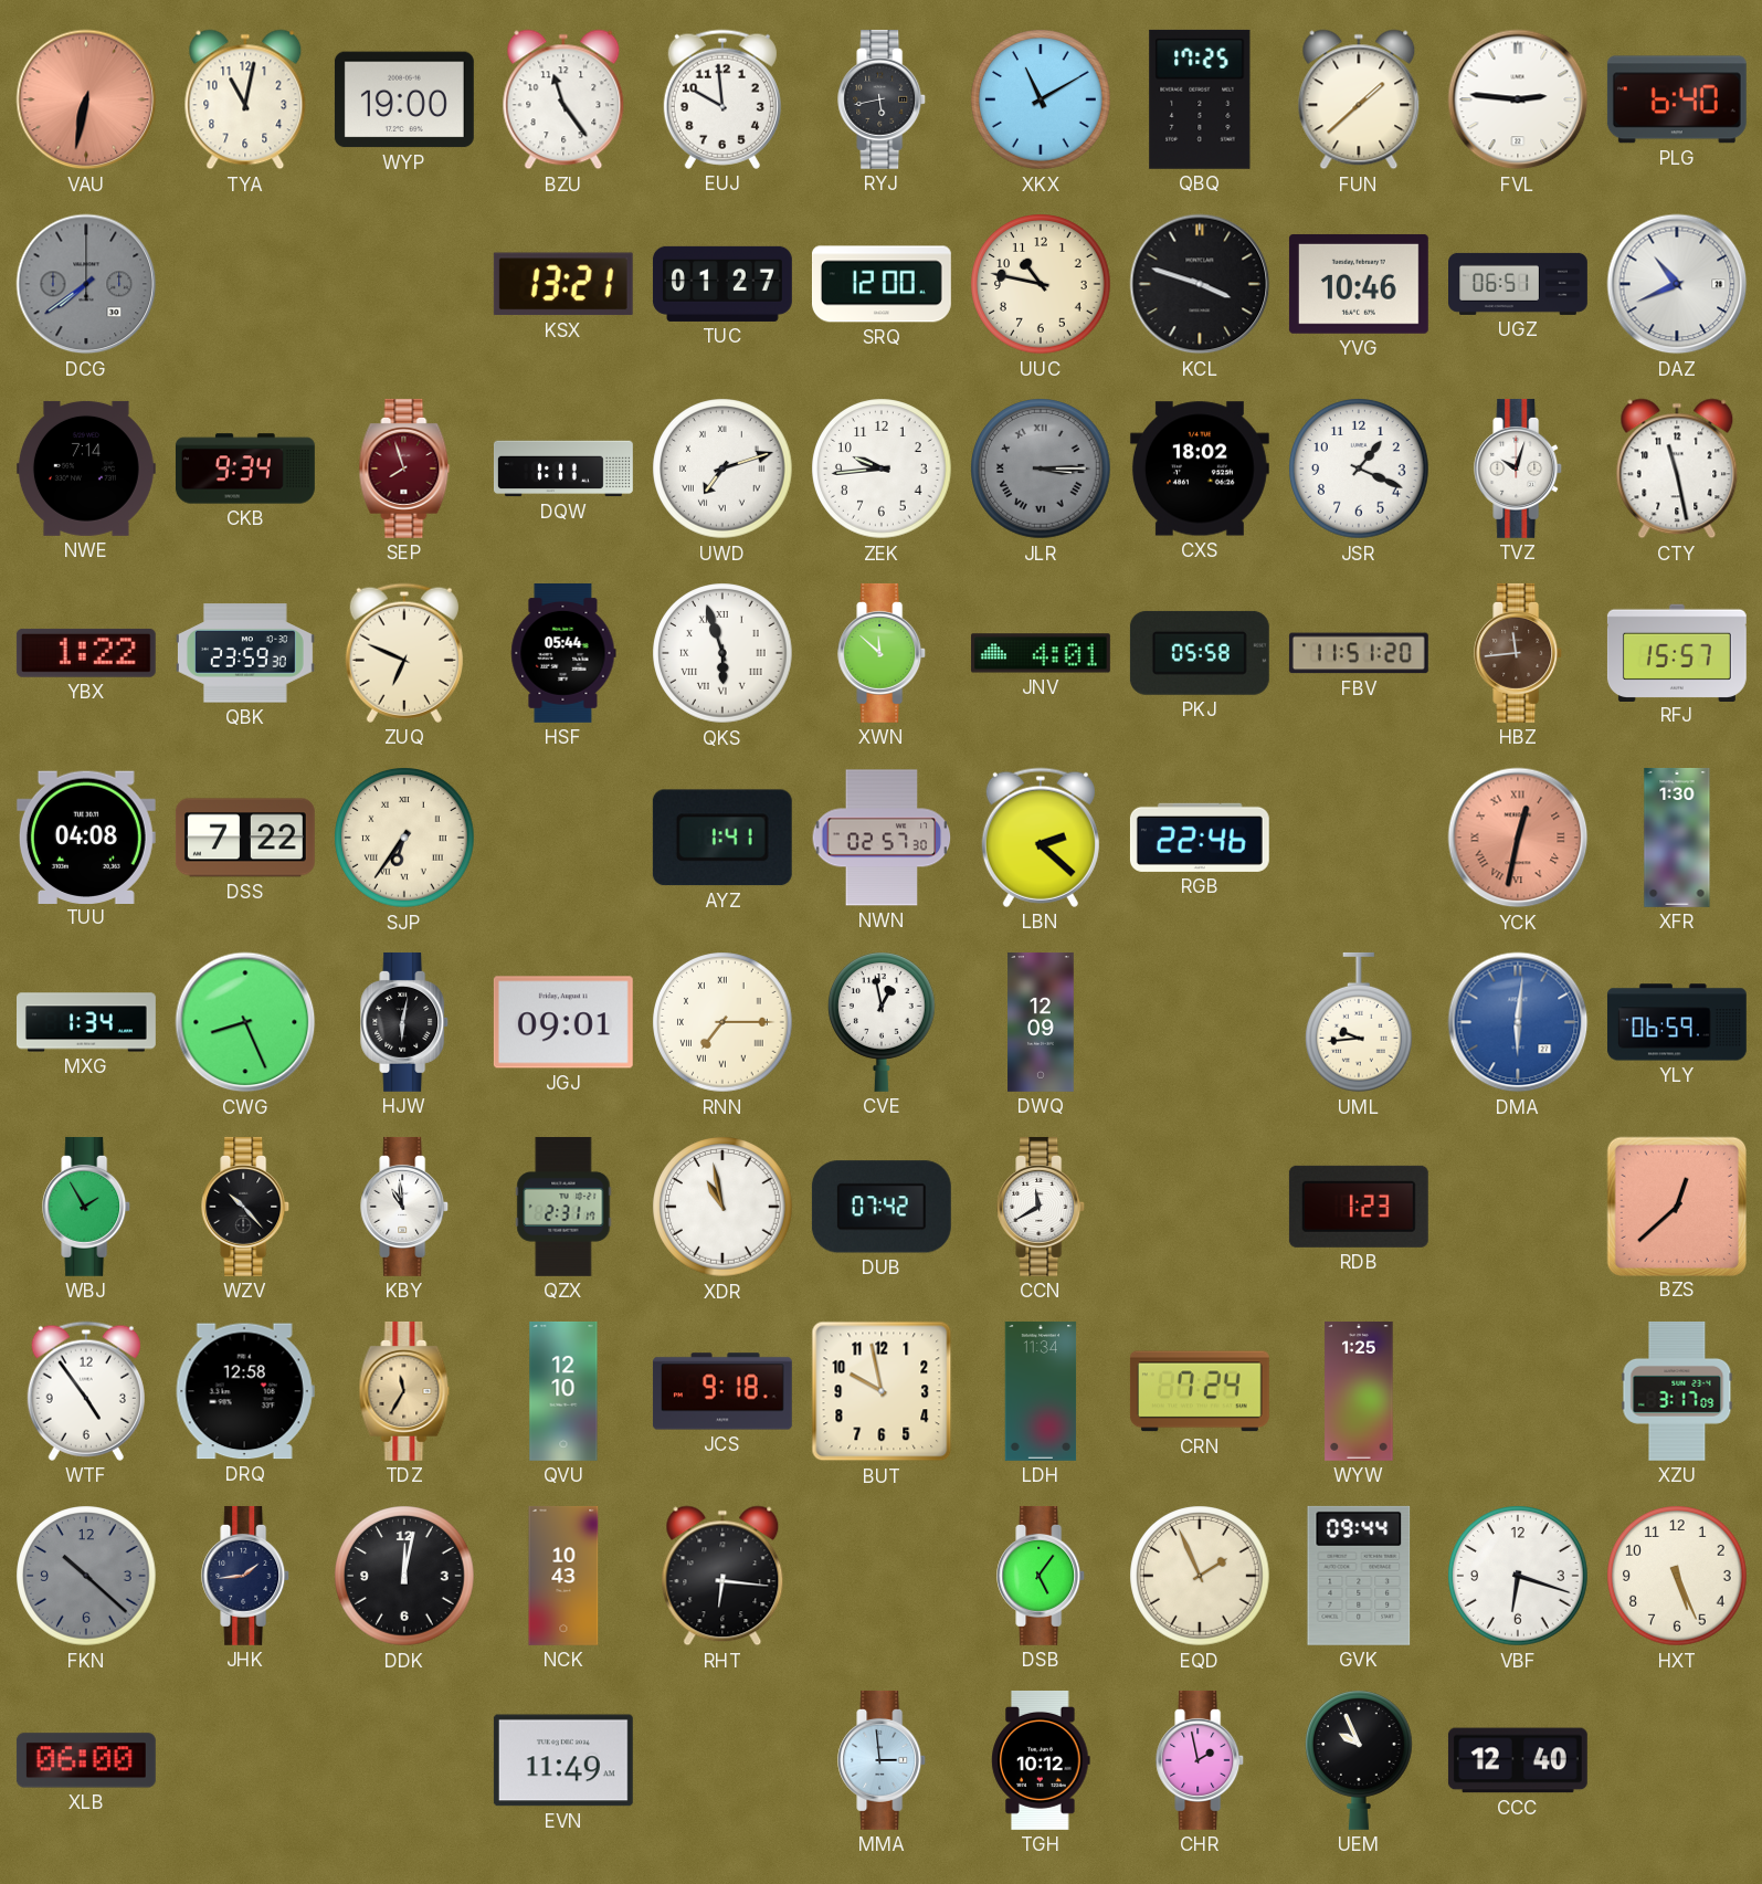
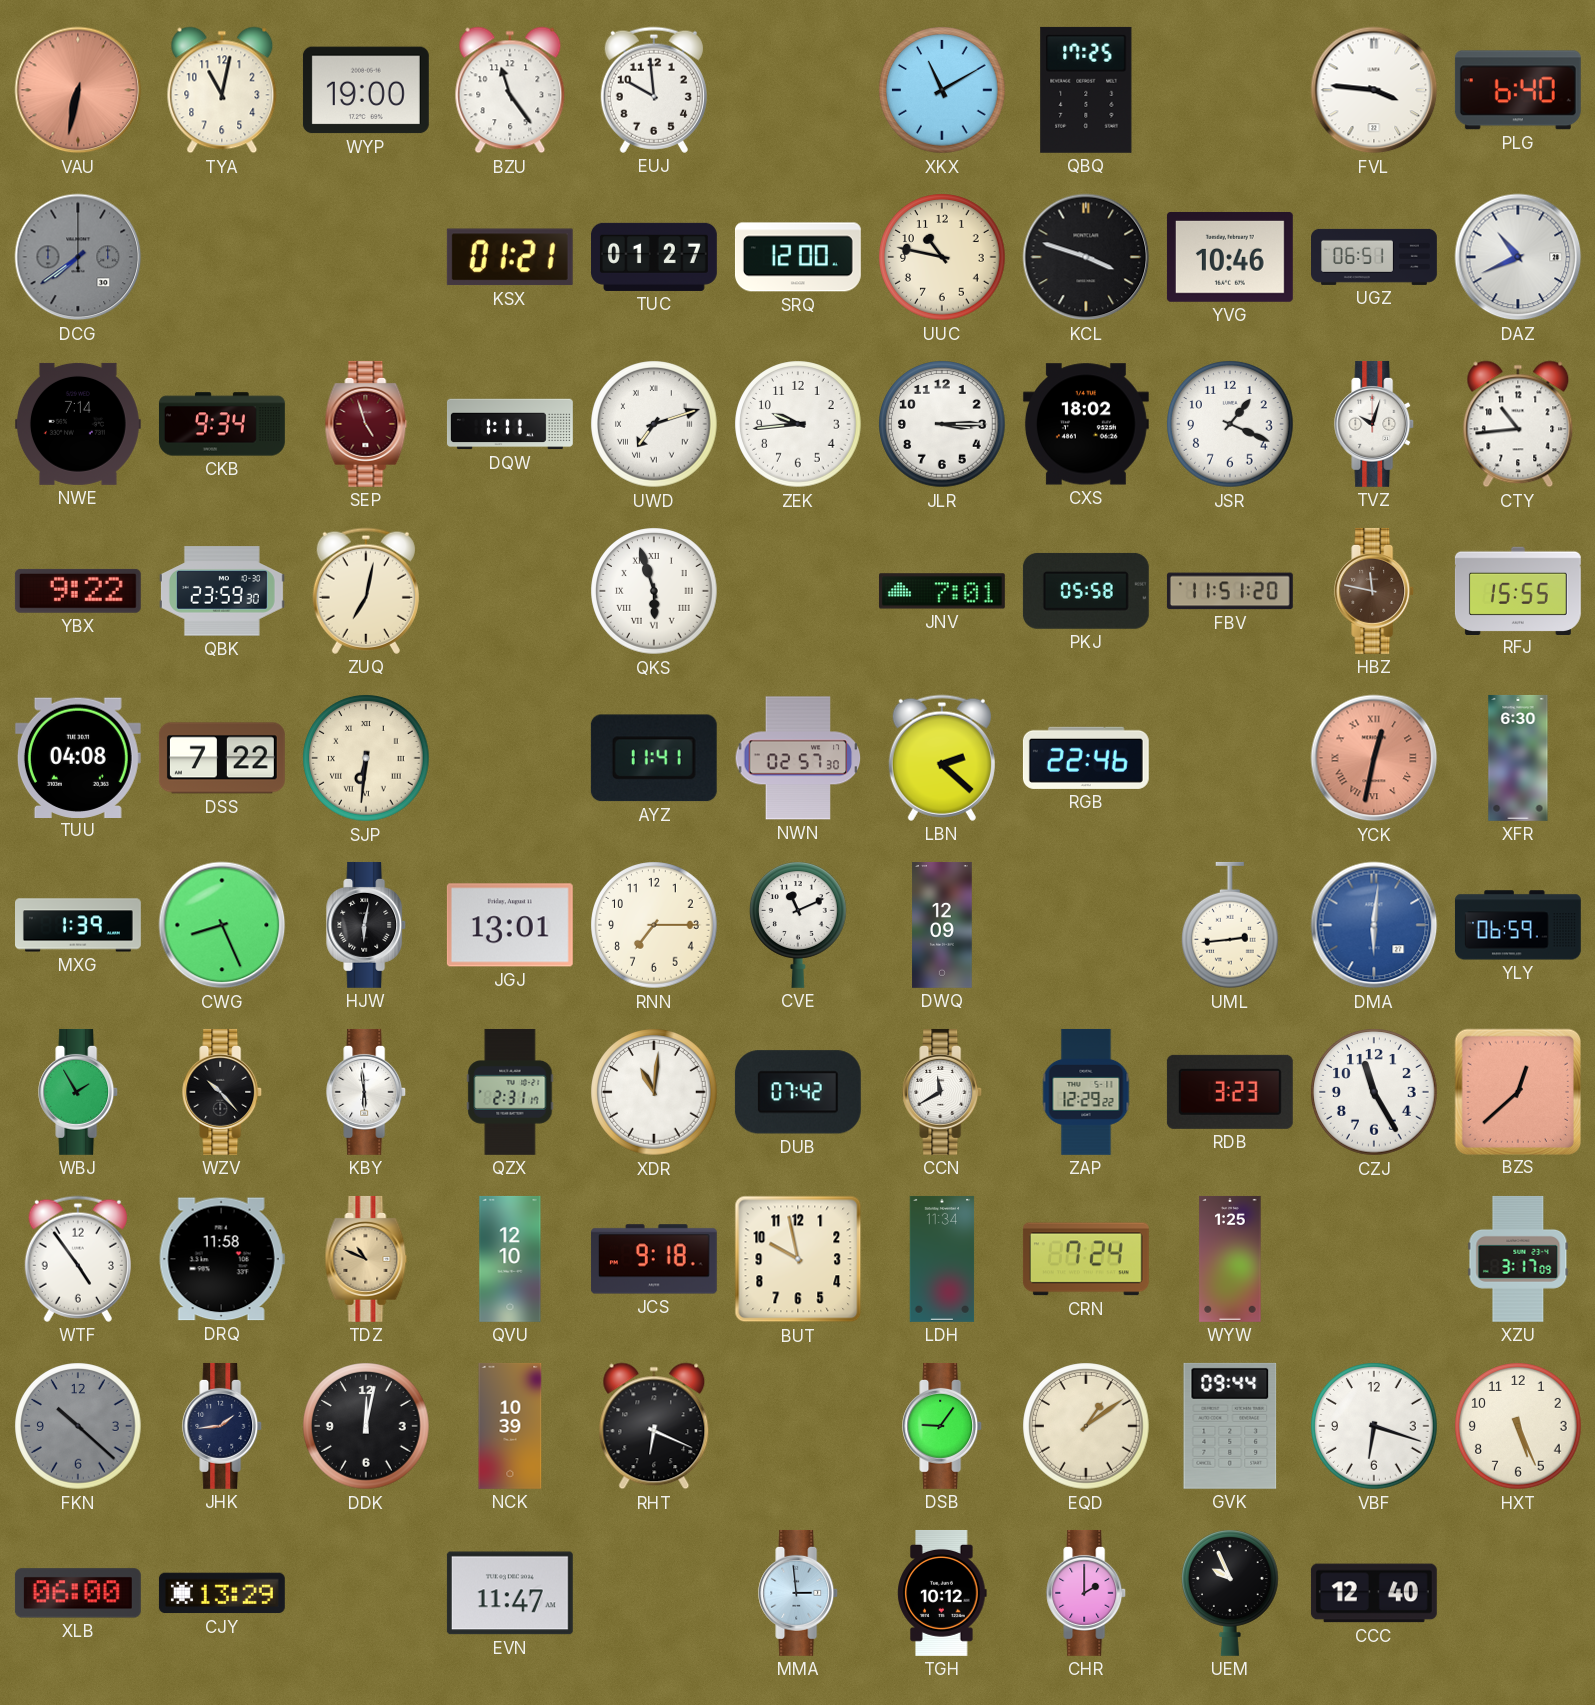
RYJ: 5:43 -> none
FUN: 1:38 -> none
FVL: 2:46 -> 3:46
KSX: 13:21 -> 01:21
SEP: 7:57 -> 4:57
JLR dial: grey -> white
JLR numerals: Roman -> Arabic
CTY: 11:28 -> 10:44
YBX: 1:22 -> 9:22
ZUQ: 6:49 -> 7:02
HSF: 05:44 -> none
XWN: 11:52 -> none
JNV: 4:01 -> 7:01
HBZ: 11:44 -> 11:47
RFJ: 15:57 -> 15:55
SJP: 6:36 -> 6:31
AYZ: 1:41 -> 11:41
XFR: 1:30 -> 6:30
MXG: 1:34 -> 1:39
JGJ: 09:01 -> 13:01
RNN numerals: Roman -> Arabic
CVE: 12:58 -> 11:11
UML: 9:44 -> 2:44
KBY: 10:59 -> 5:59
XDR: 10:58 -> 11:01
ZAP: none -> 12:29
RDB: 1:23 -> 3:23
CZJ: none -> 11:25
DRQ: 12:58 -> 11:58
TDZ: 11:35 -> 10:49
NCK: 10:43 -> 10:39
RHT: 6:16 -> 6:19
DSB: 5:06 -> 9:06
EQD: 1:56 -> 1:09
CJY: none -> 13:29
EVN: 11:49 -> 11:47
CHR: 1:58 -> 2:00
